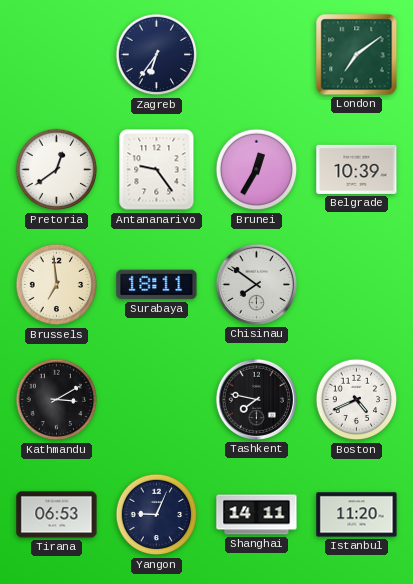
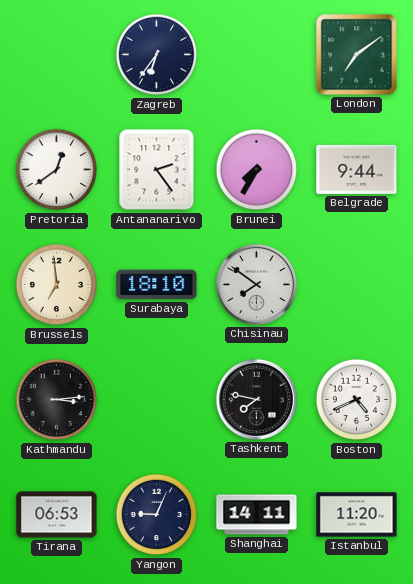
Antananarivo: 9:24 -> 2:24
Brunei: 12:35 -> 7:35
Belgrade: 10:39 -> 9:44
Surabaya: 18:11 -> 18:10
Kathmandu: 3:10 -> 3:14
